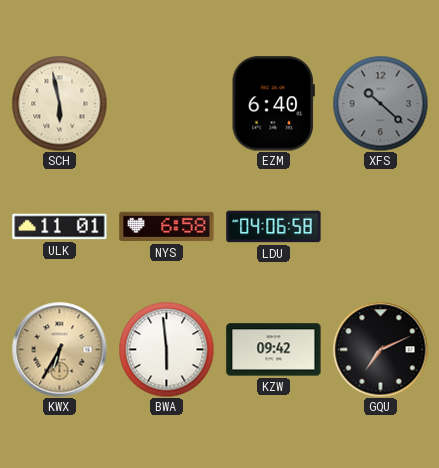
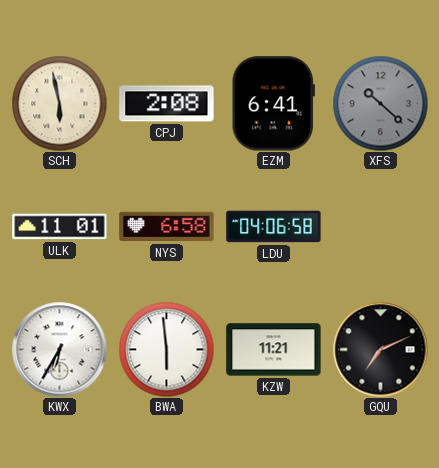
CPJ: none -> 2:08
EZM: 6:40 -> 6:41
KWX dial: champagne -> white
KZW: 09:42 -> 11:21
